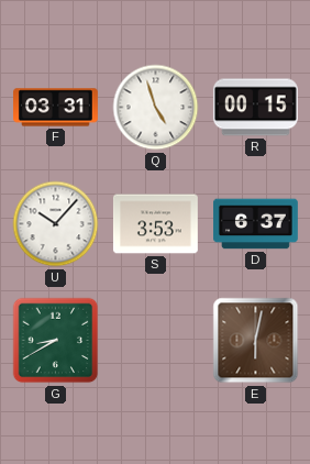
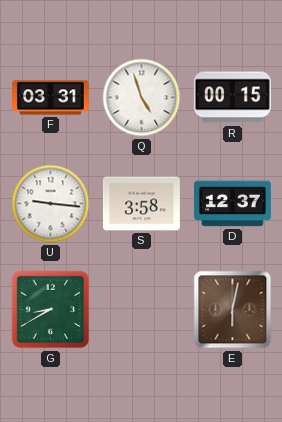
U: 10:07 -> 9:16
S: 3:53 -> 3:58
D: 6:37 -> 12:37
